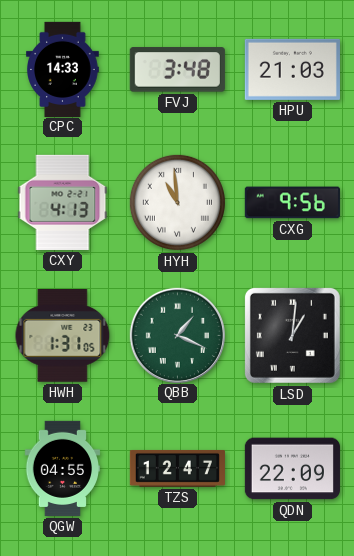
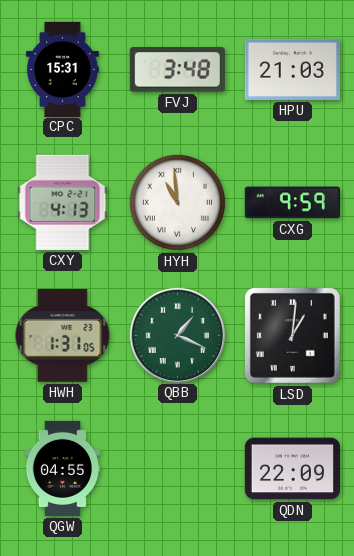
CPC: 14:33 -> 15:31
CXG: 9:56 -> 9:59
TZS: 12:47 -> none
